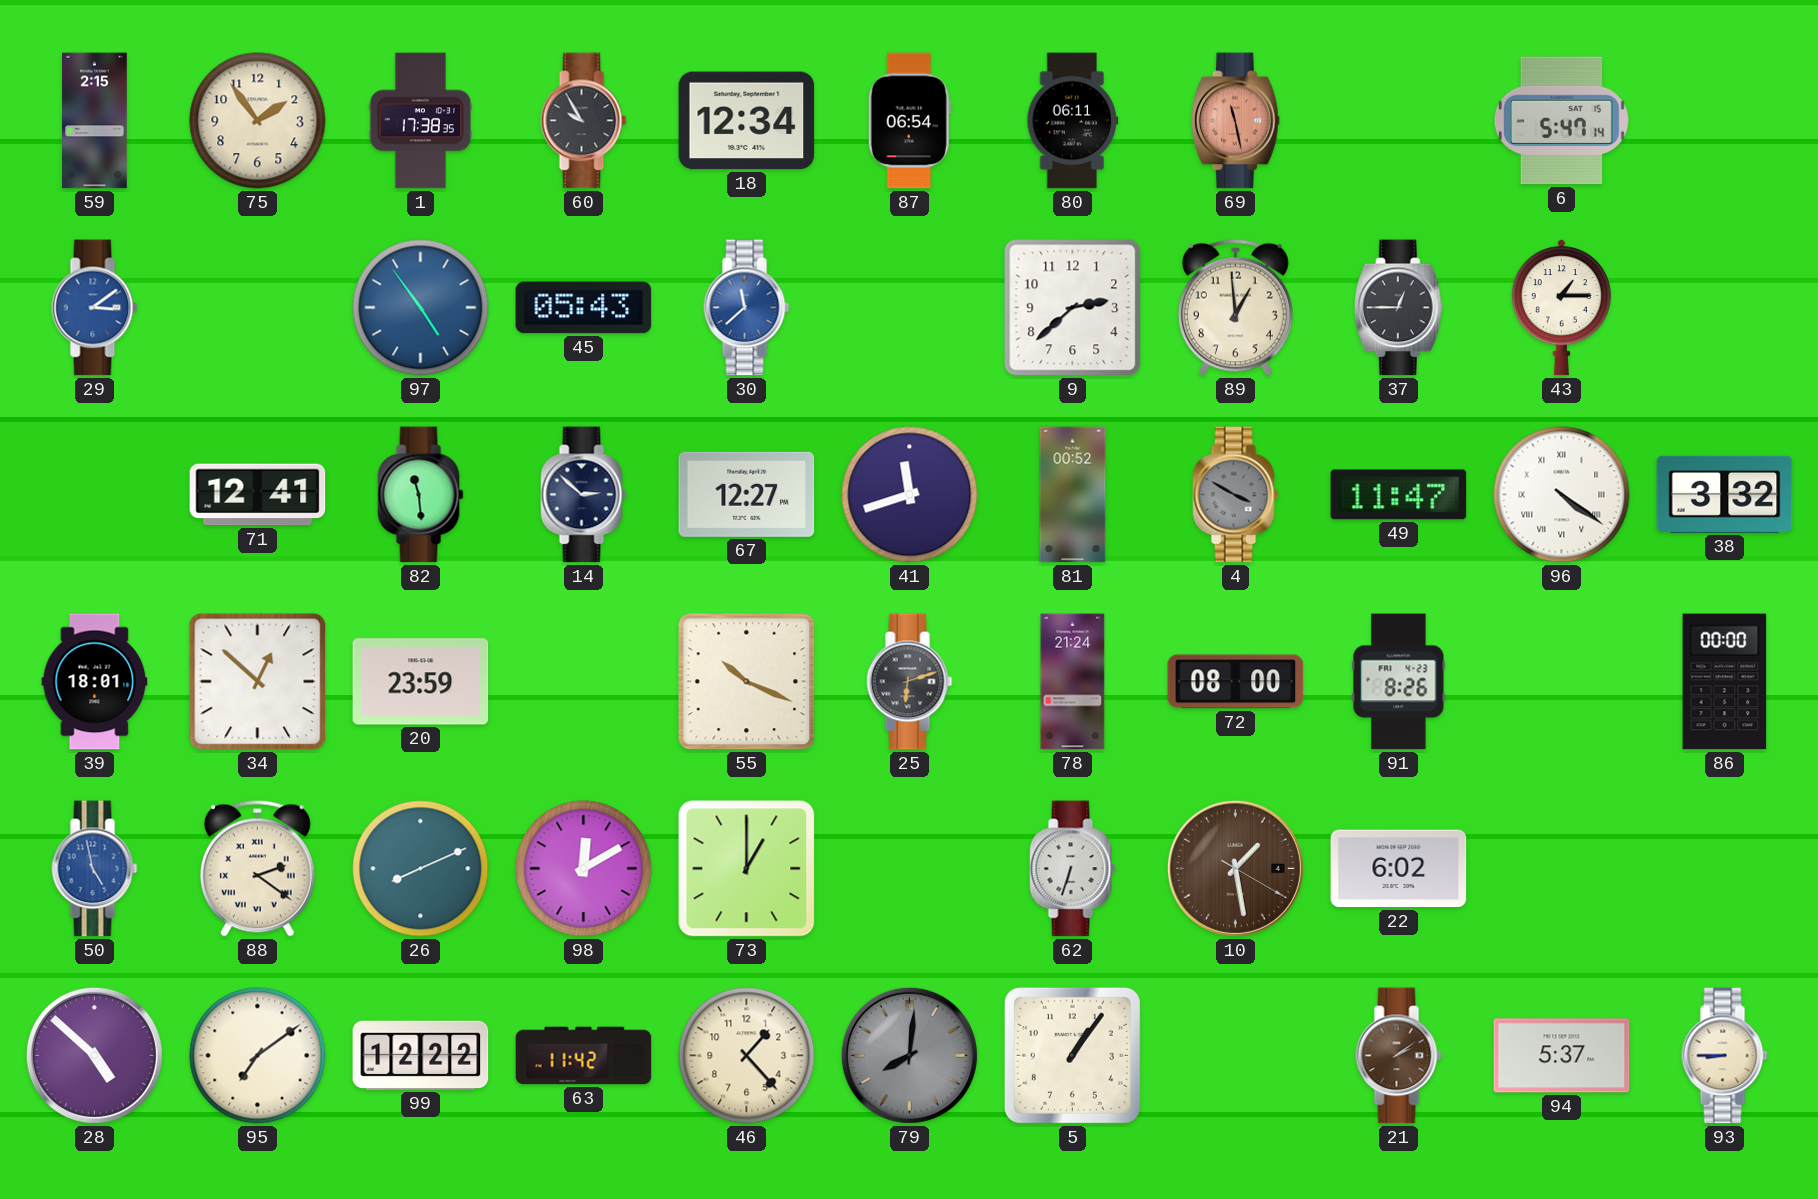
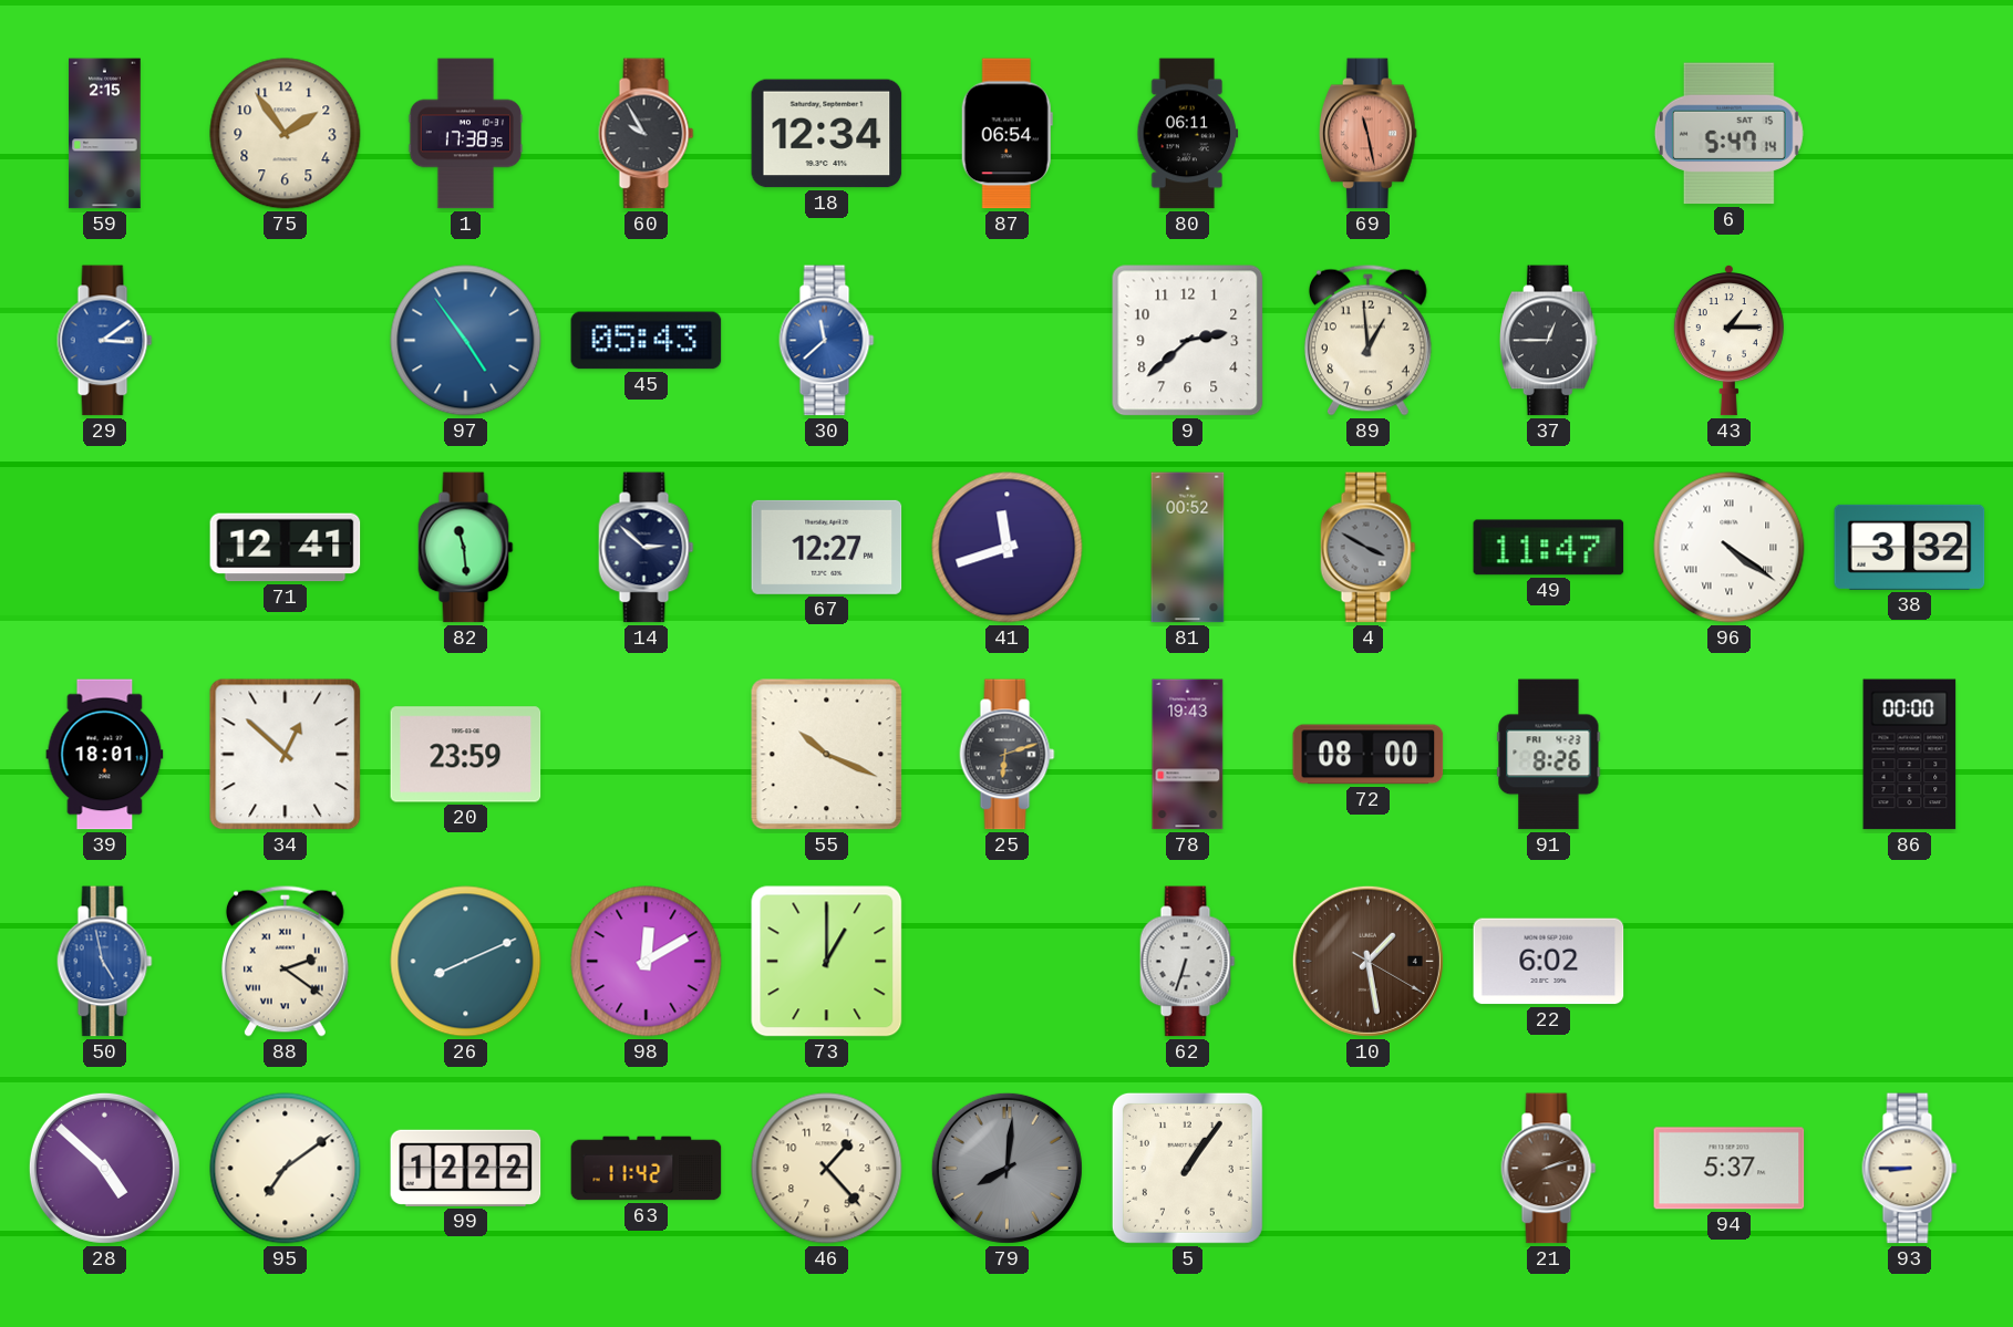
78: 21:24 -> 19:43
21: 2:09 -> 2:12
